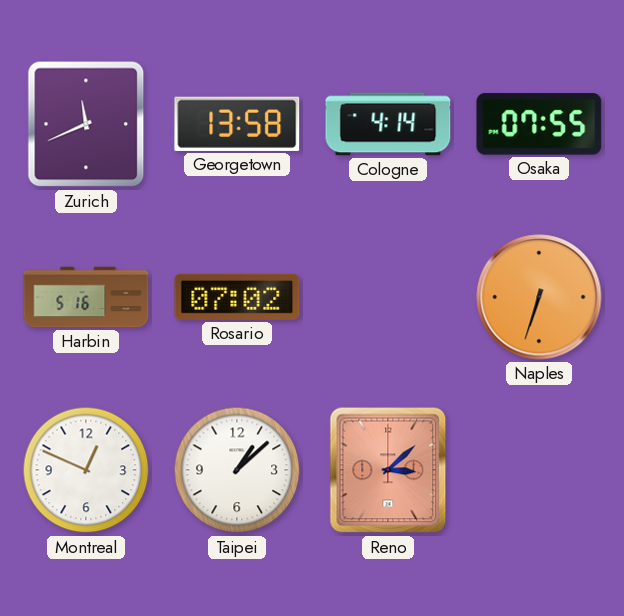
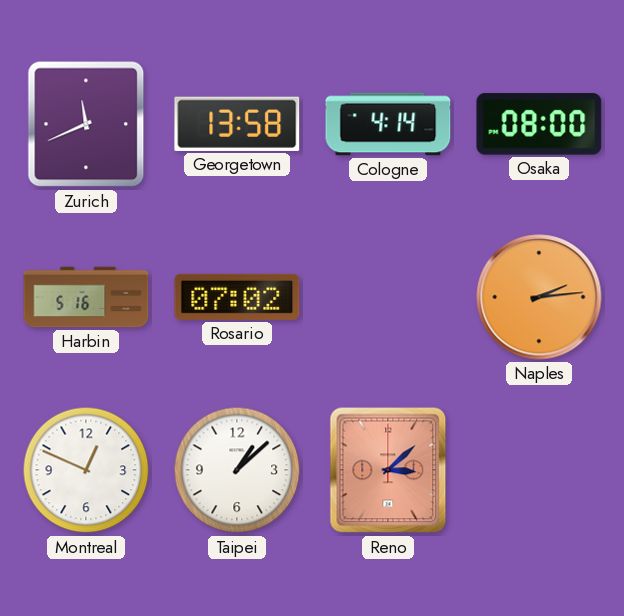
Osaka: 07:55 -> 08:00
Naples: 6:33 -> 2:14
